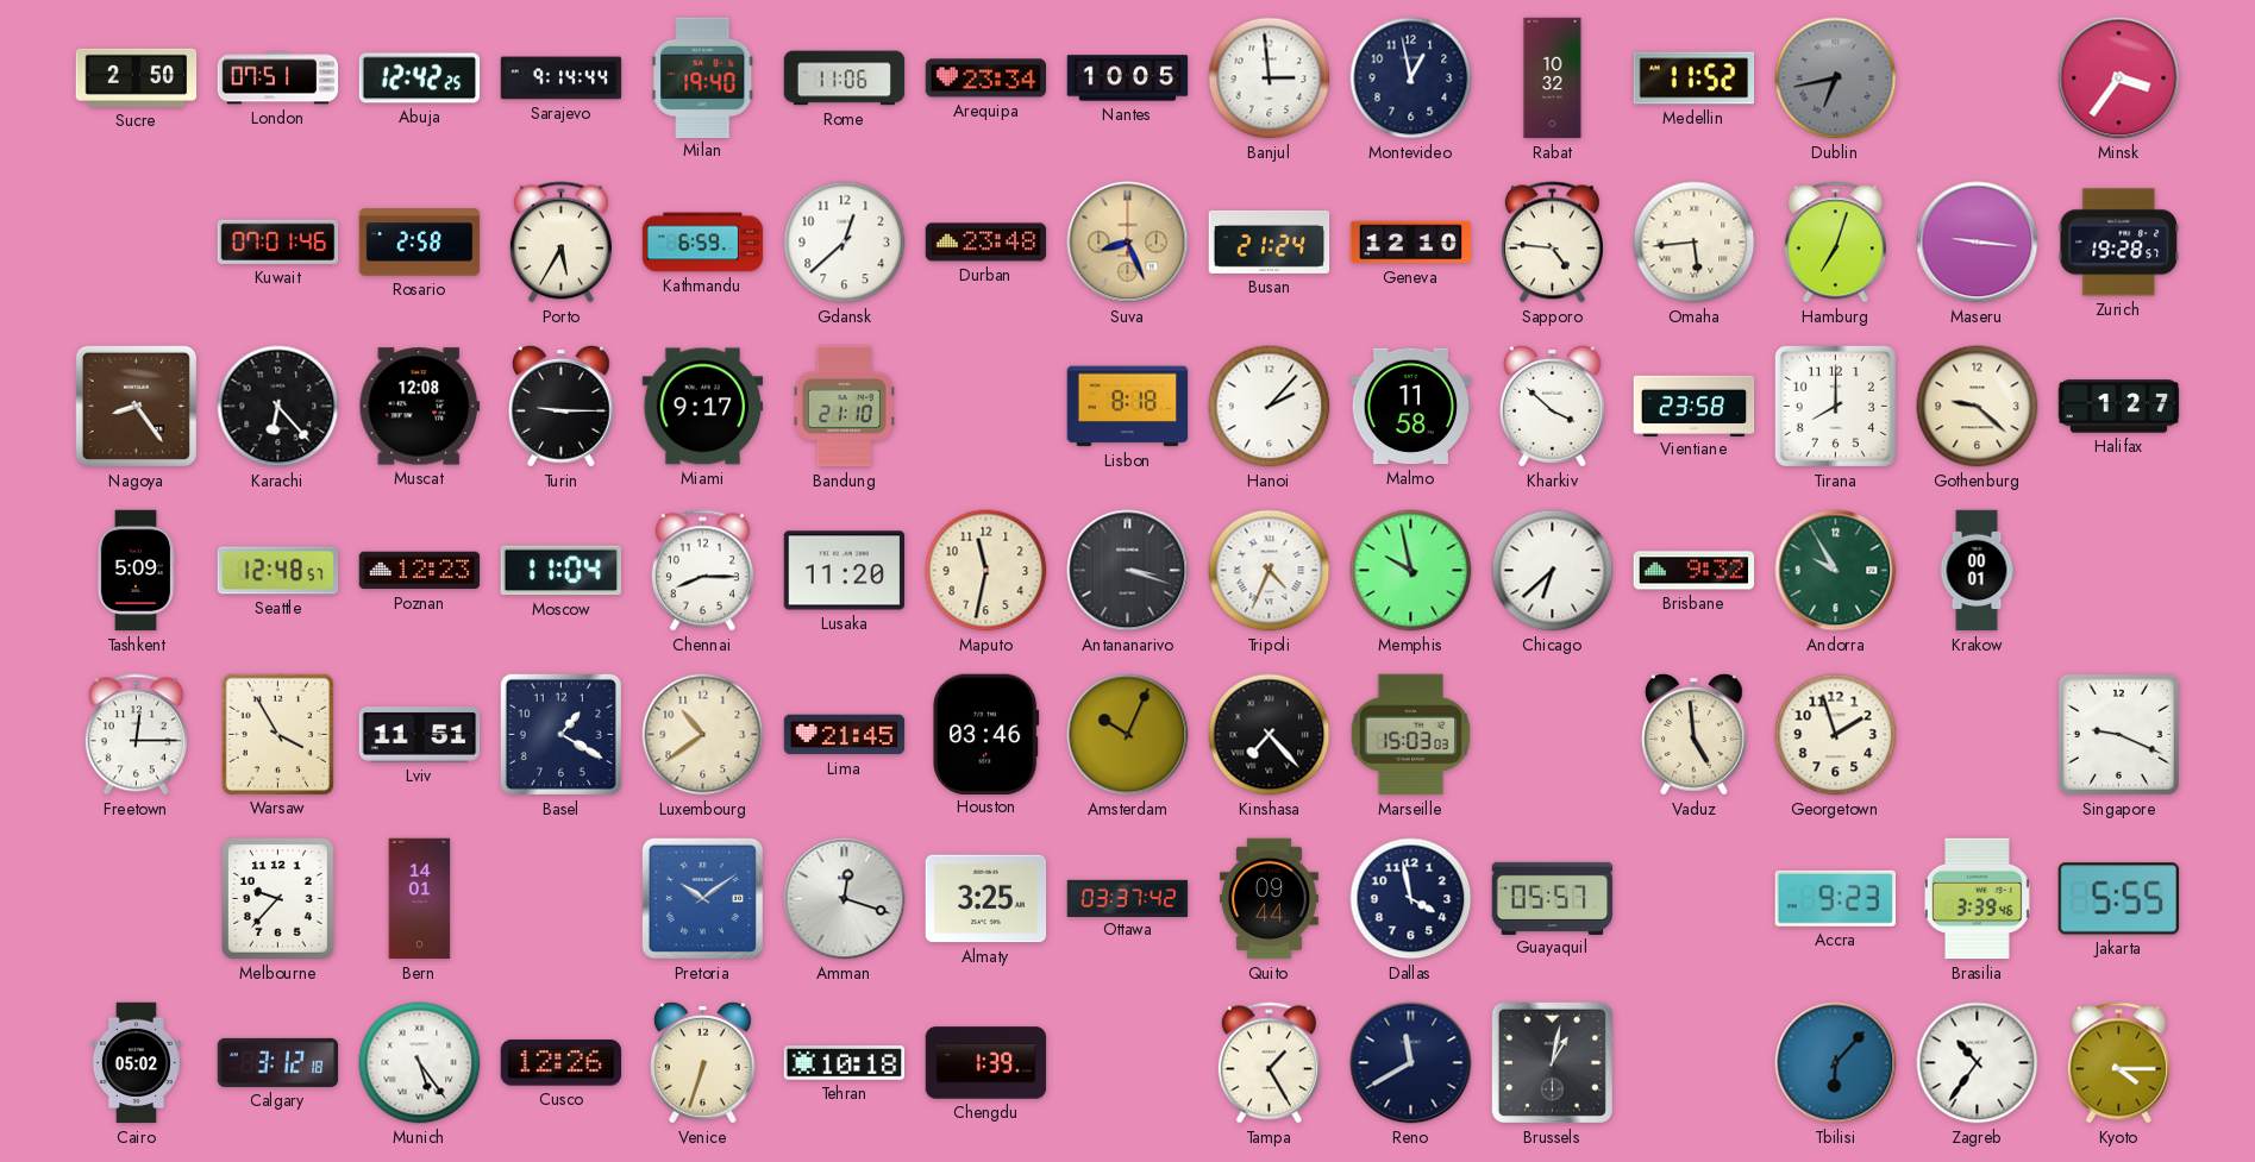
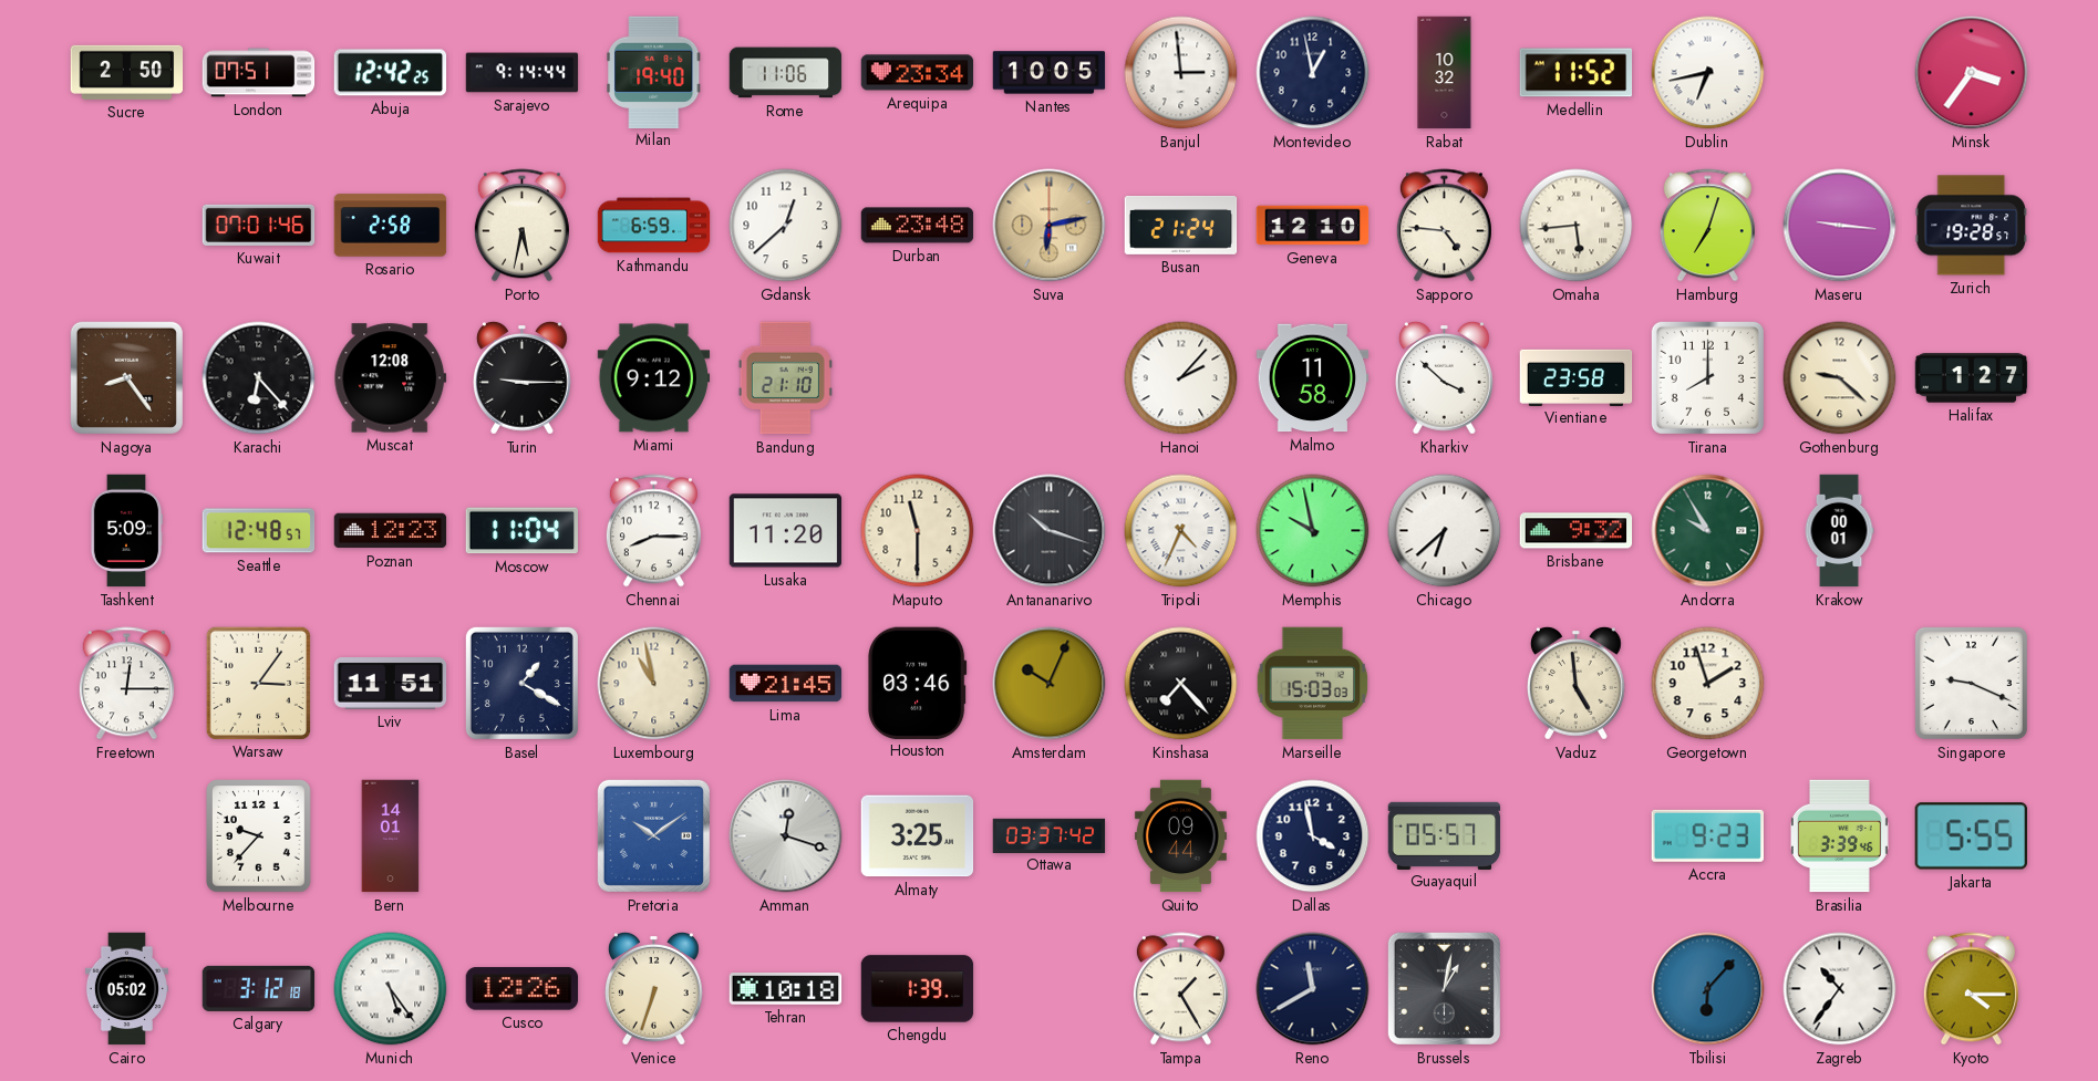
Dublin dial: grey -> white
Porto: 5:35 -> 5:32
Suva: 8:26 -> 6:13
Miami: 9:17 -> 9:12
Lisbon: 8:18 -> none
Maputo: 11:32 -> 11:30
Antananarivo: 3:18 -> 10:18
Warsaw: 3:55 -> 3:06
Luxembourg: 10:39 -> 10:58
